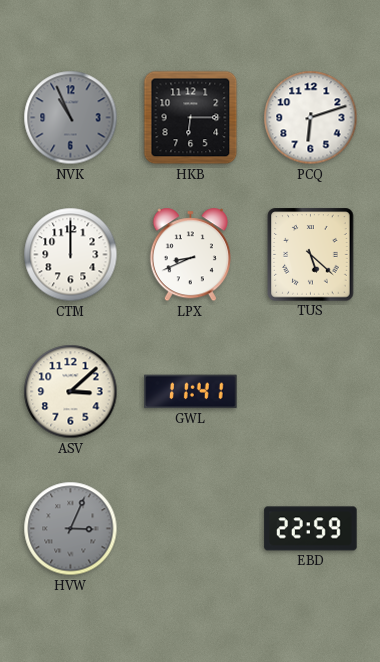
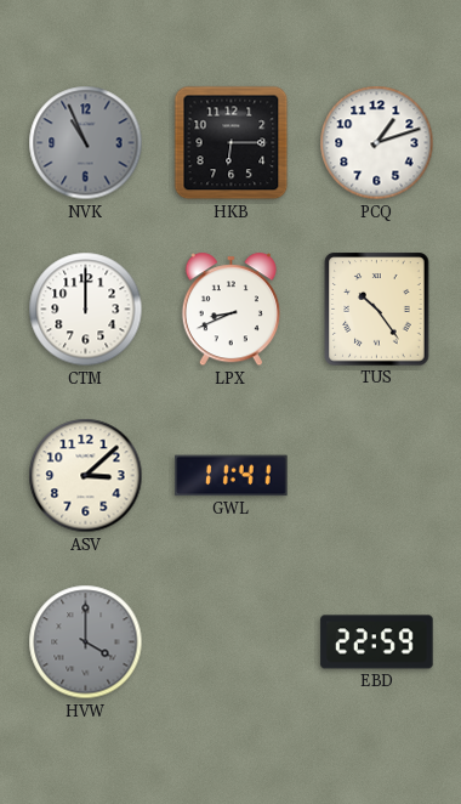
PCQ: 6:12 -> 1:12
TUS: 5:22 -> 10:24
HVW: 3:04 -> 4:00
